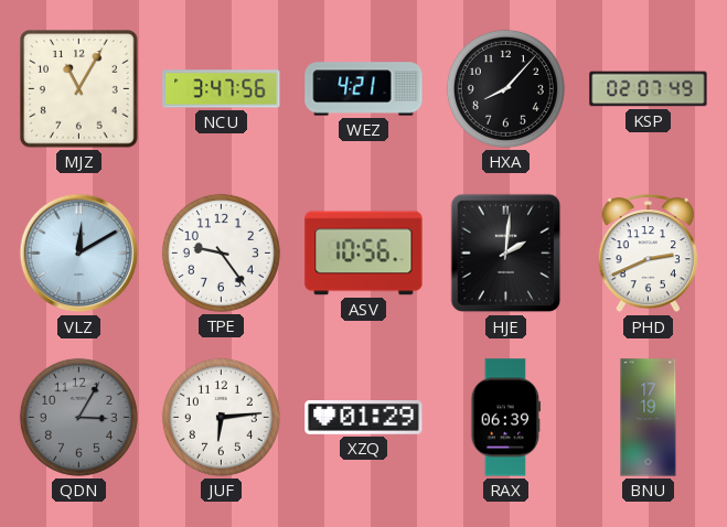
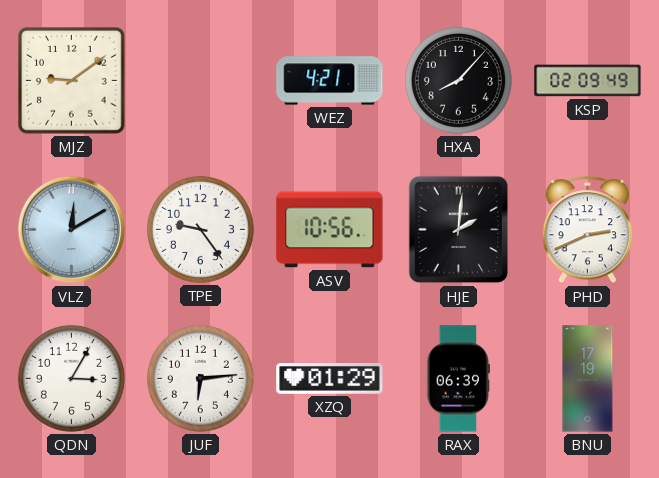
MJZ: 11:05 -> 9:09
NCU: 3:47 -> none
KSP: 02:07 -> 02:09
QDN dial: grey -> white
